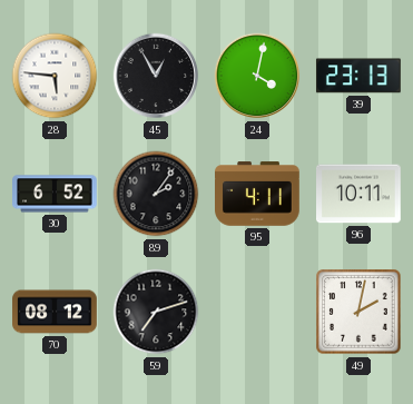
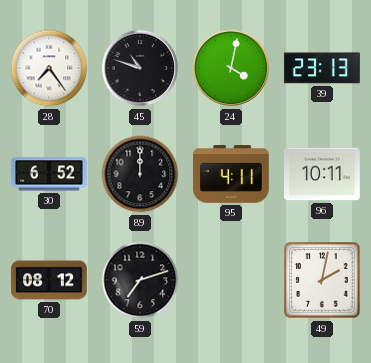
28: 5:46 -> 7:24
45: 12:55 -> 10:48
89: 2:06 -> 12:00
